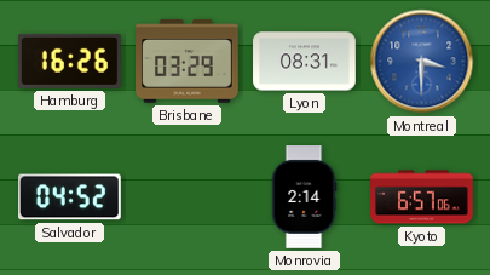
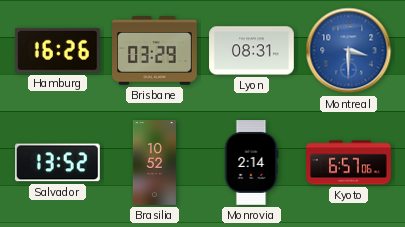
Salvador: 04:52 -> 13:52
Brasilia: none -> 10:52
